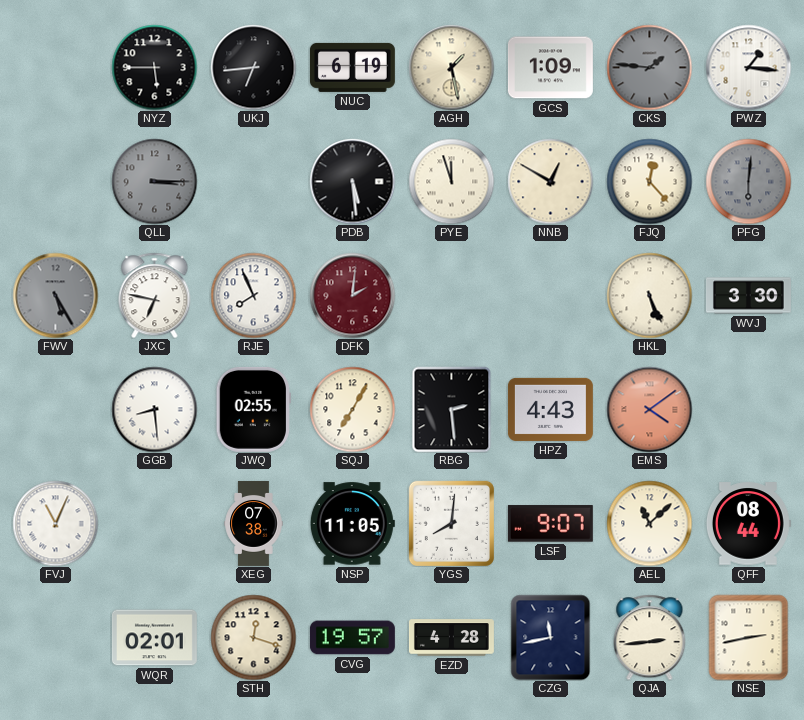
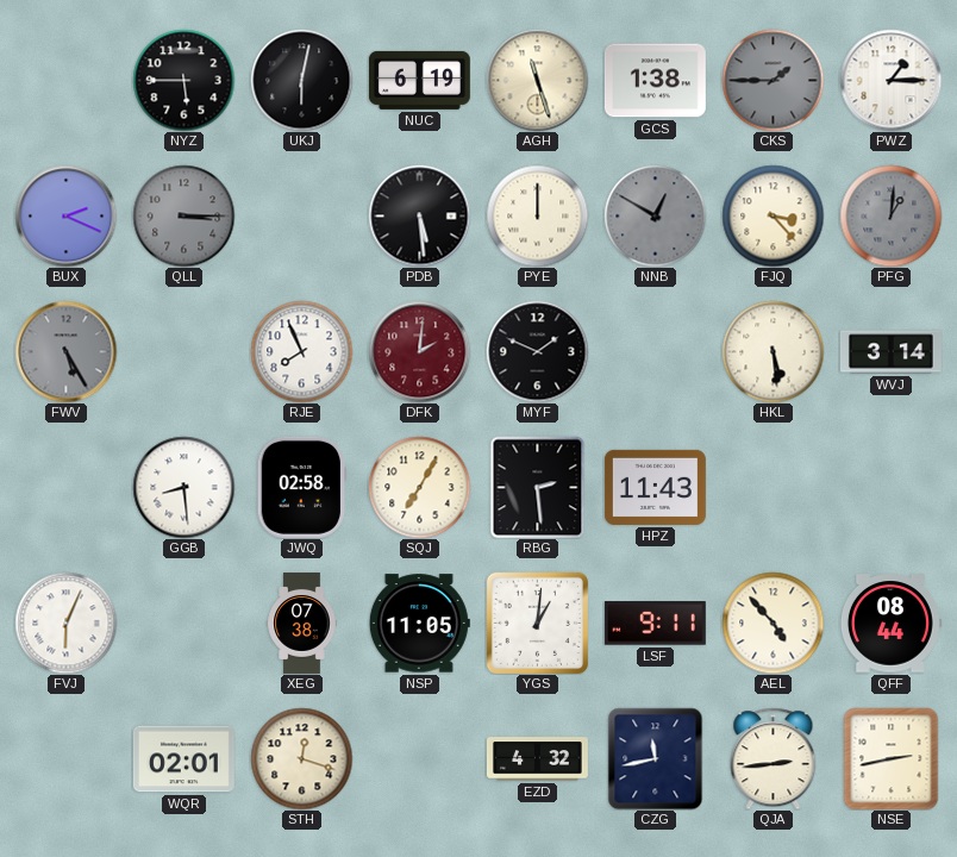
UKJ: 6:44 -> 6:02
AGH: 1:28 -> 11:27
GCS: 1:09 -> 1:38
CKS: 1:46 -> 1:45
PWZ: 1:16 -> 1:15
BUX: none -> 2:19
PYE: 11:57 -> 12:00
NNB dial: cream -> grey
FJQ: 12:23 -> 3:23
PFG: 6:01 -> 1:01
JXC: 6:47 -> none
MYF: none -> 1:49
HKL: 5:26 -> 5:29
WVJ: 3:30 -> 3:14
JWQ: 02:55 -> 02:58
HPZ: 4:43 -> 11:43
EMS: 4:09 -> none
FVJ: 11:04 -> 6:04
YGS: 8:01 -> 1:01
LSF: 9:07 -> 9:11
AEL: 11:08 -> 4:53
CVG: 19:57 -> none
EZD: 4:28 -> 4:32
